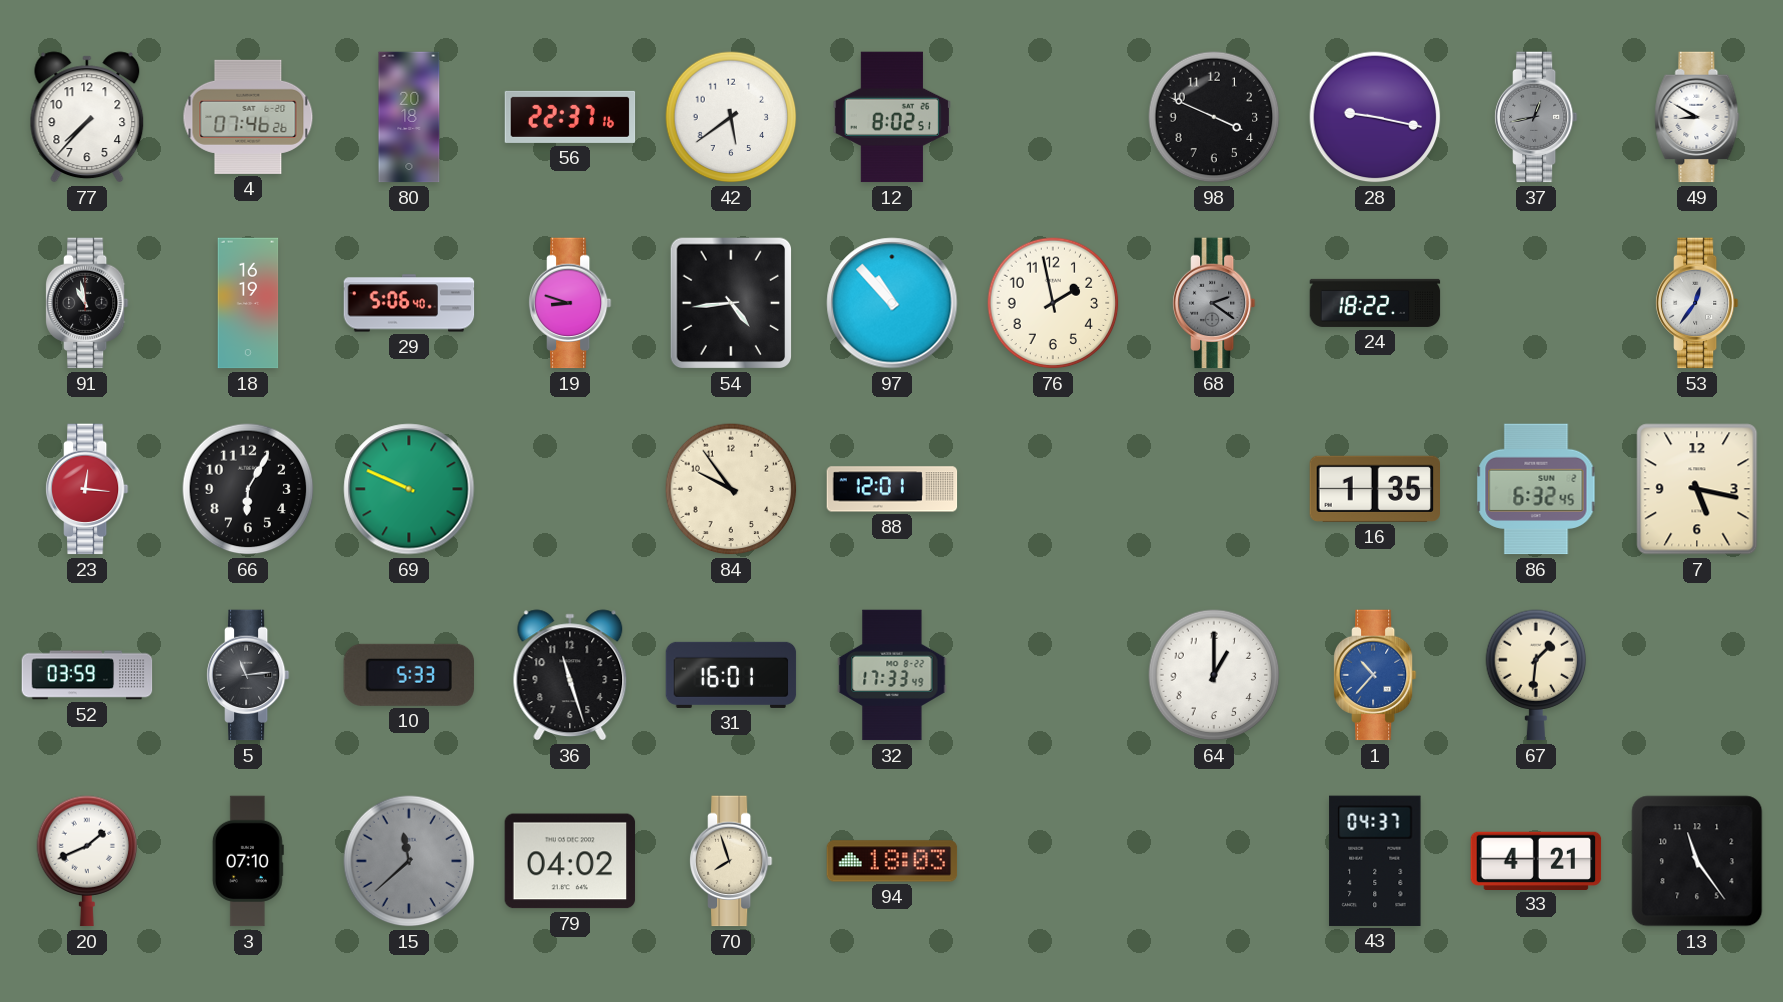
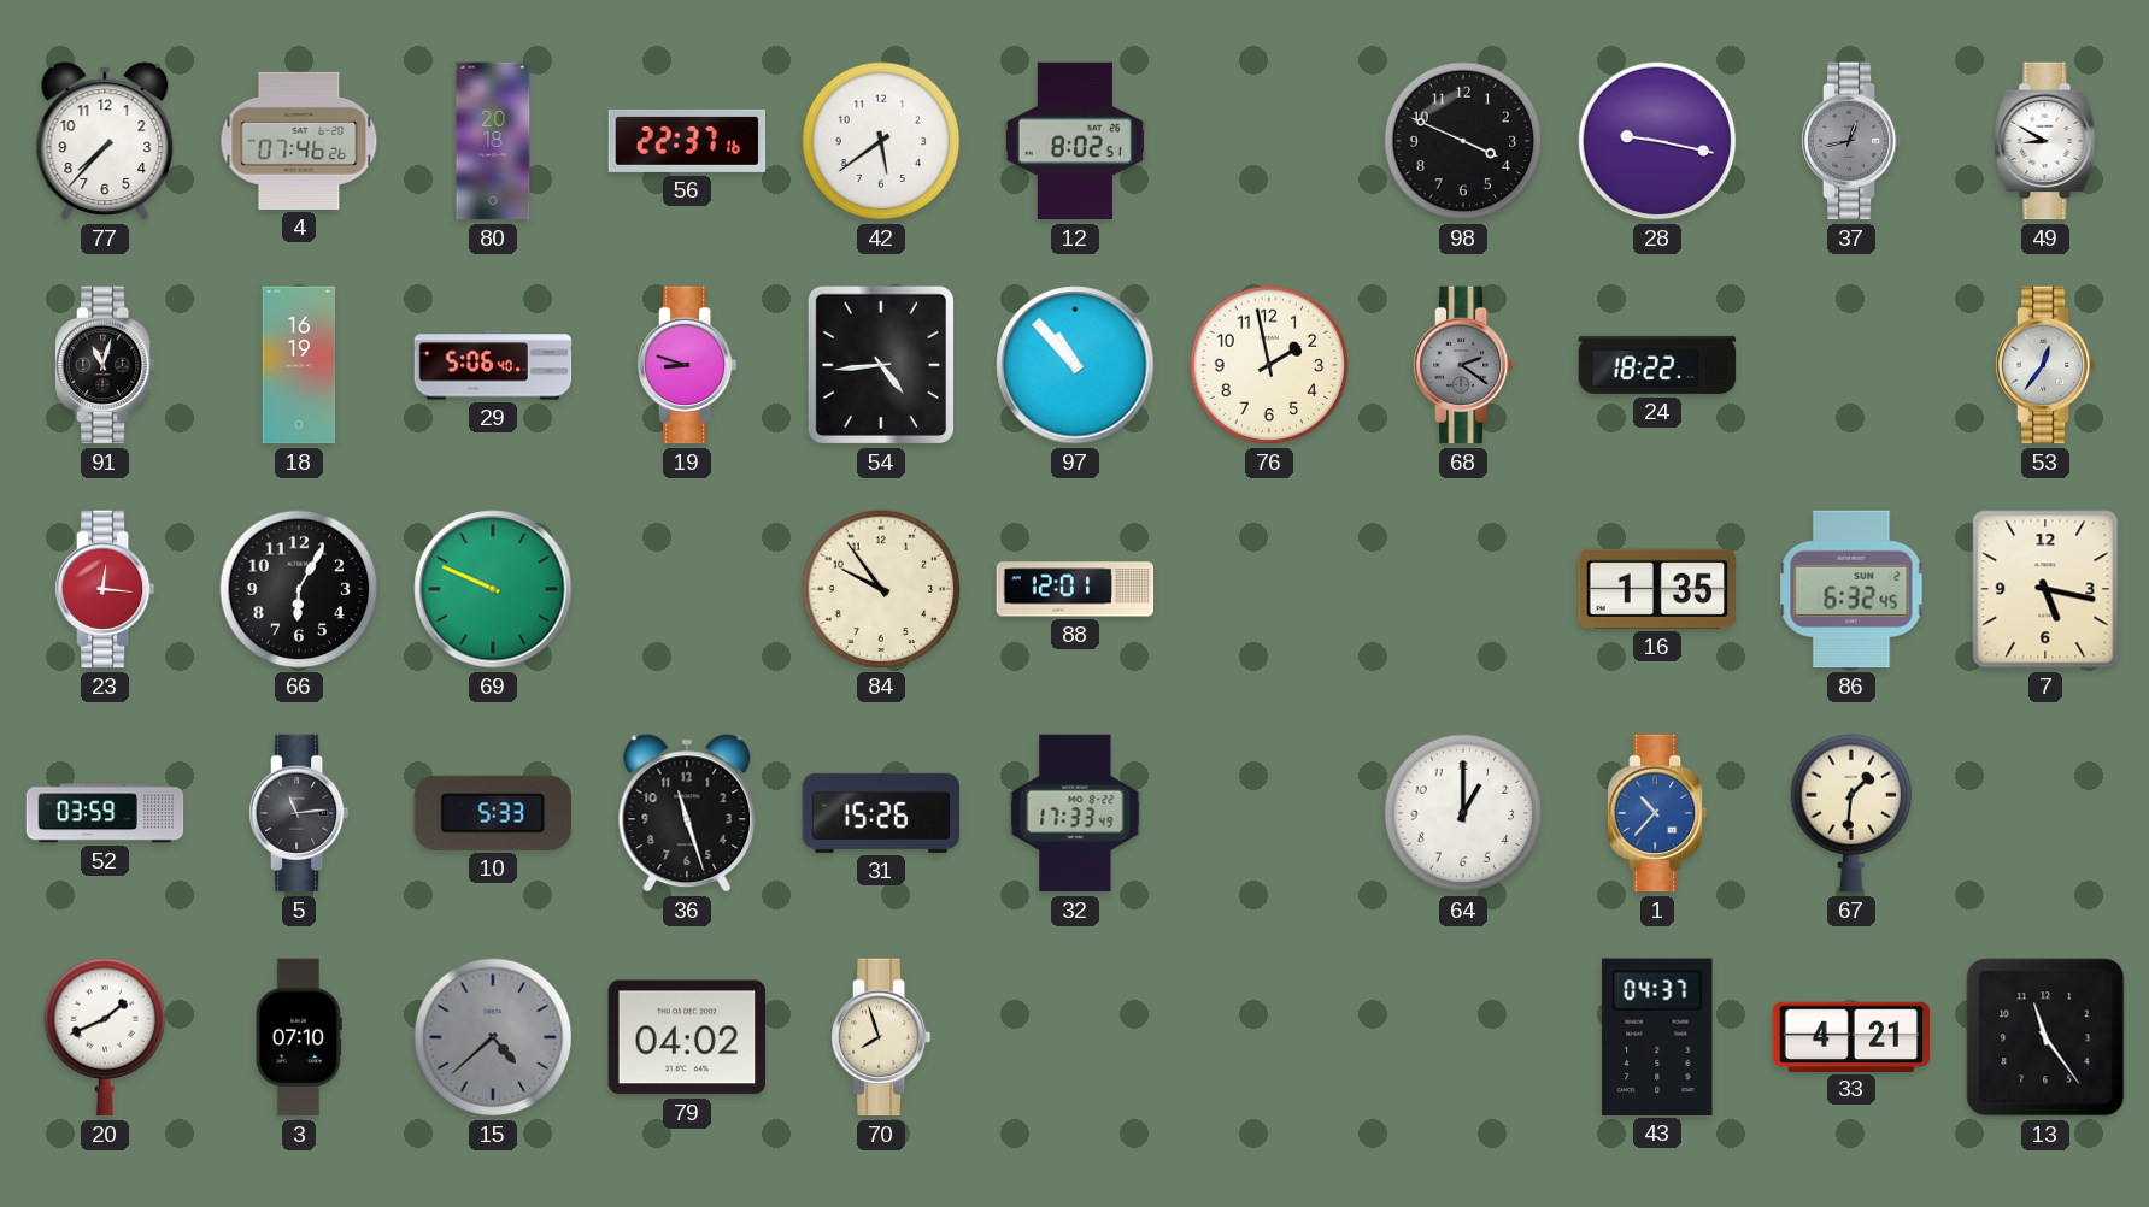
91: 10:58 -> 11:03
31: 16:01 -> 15:26
15: 11:38 -> 4:38
94: 18:03 -> none
